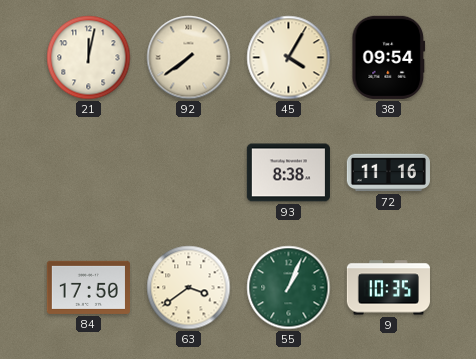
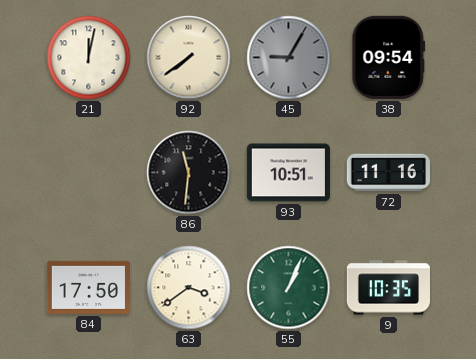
45: 4:05 -> 9:05
45 dial: cream -> grey
86: none -> 11:31
93: 8:38 -> 10:51
